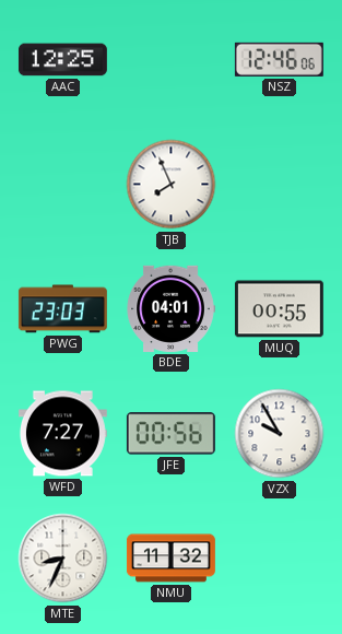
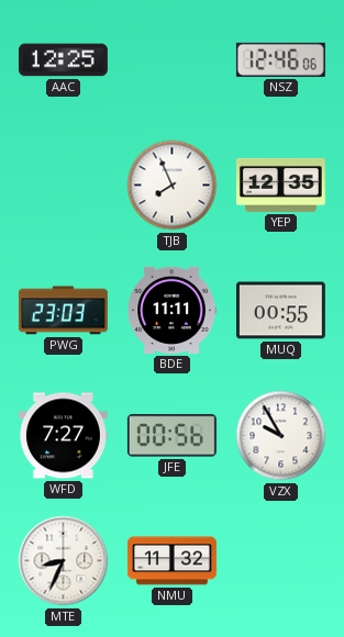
YEP: none -> 12:35
BDE: 04:01 -> 11:11
